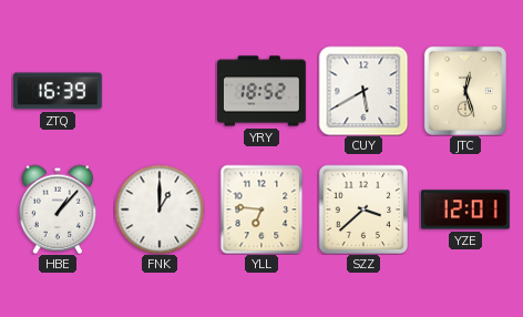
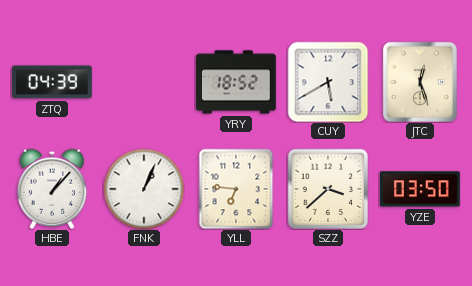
ZTQ: 16:39 -> 04:39
FNK: 1:00 -> 1:04
YZE: 12:01 -> 03:50
